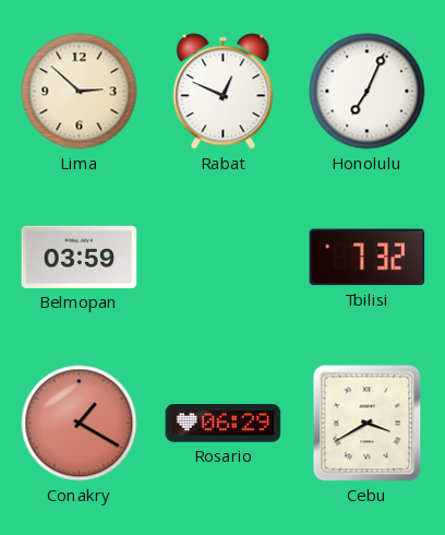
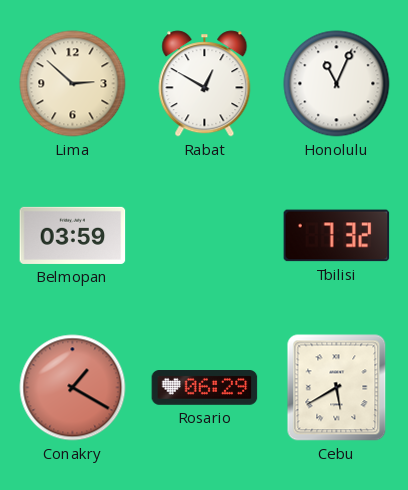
Rabat: 12:49 -> 12:50
Honolulu: 7:04 -> 11:04
Cebu: 3:40 -> 5:40
